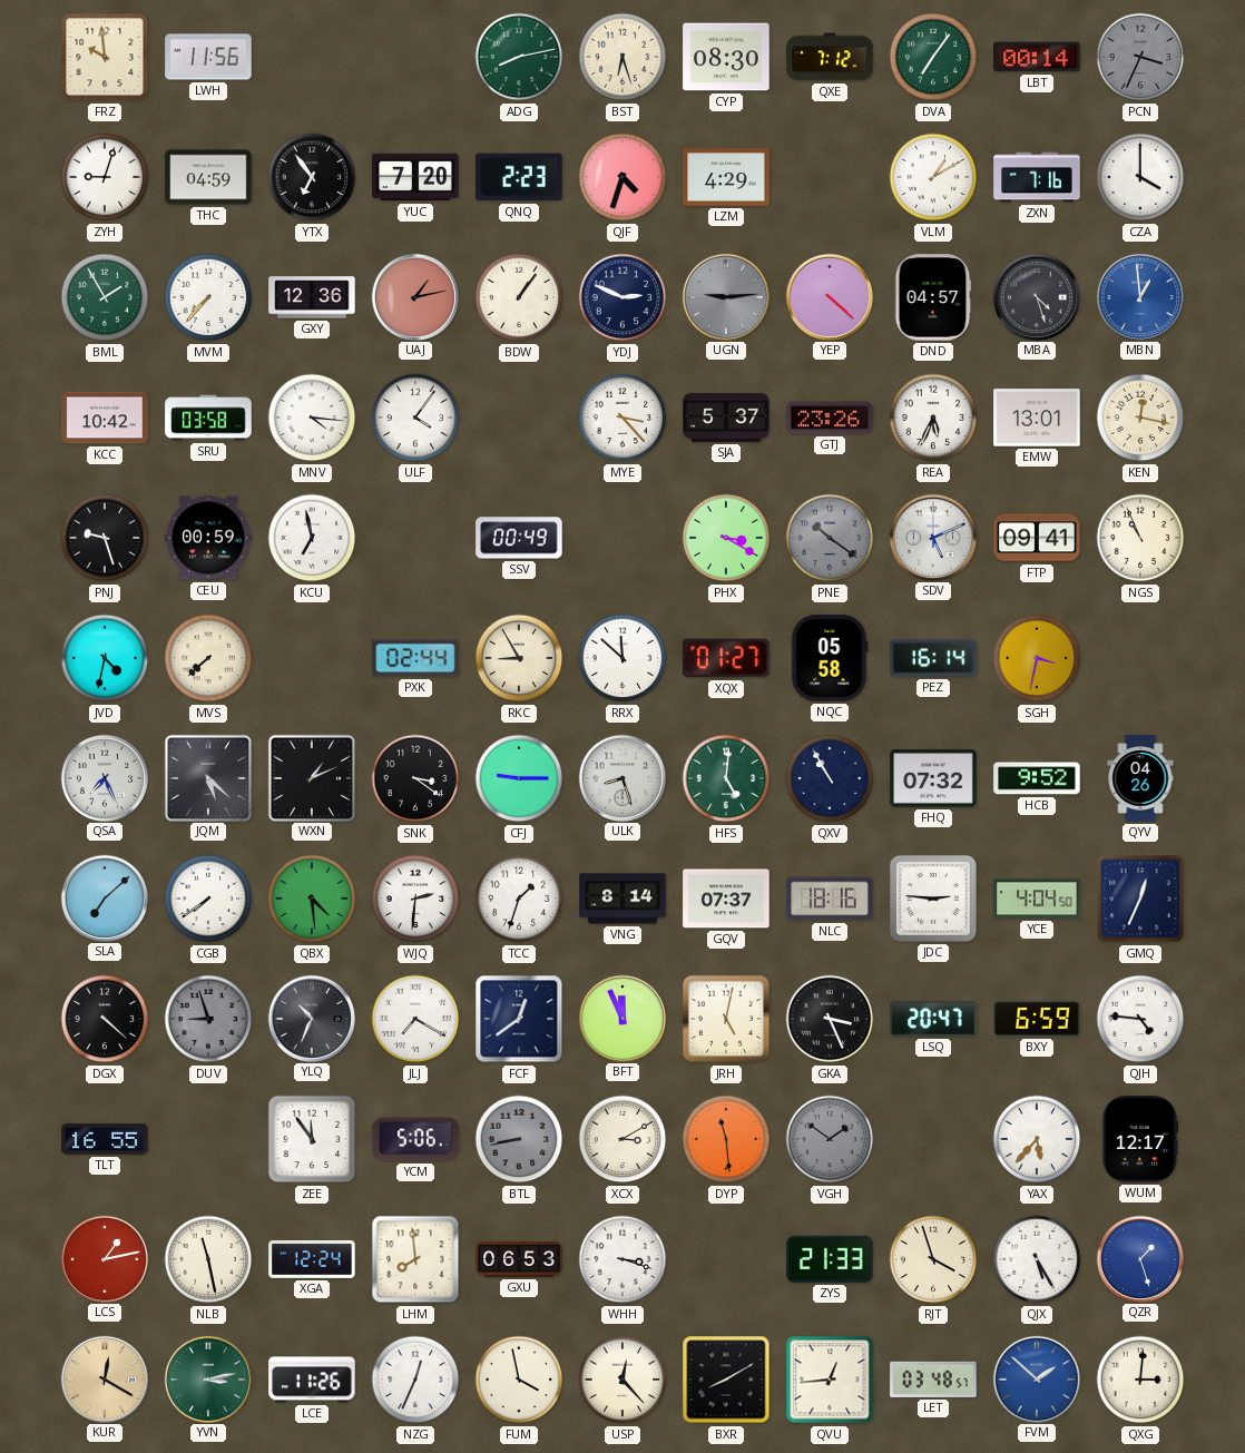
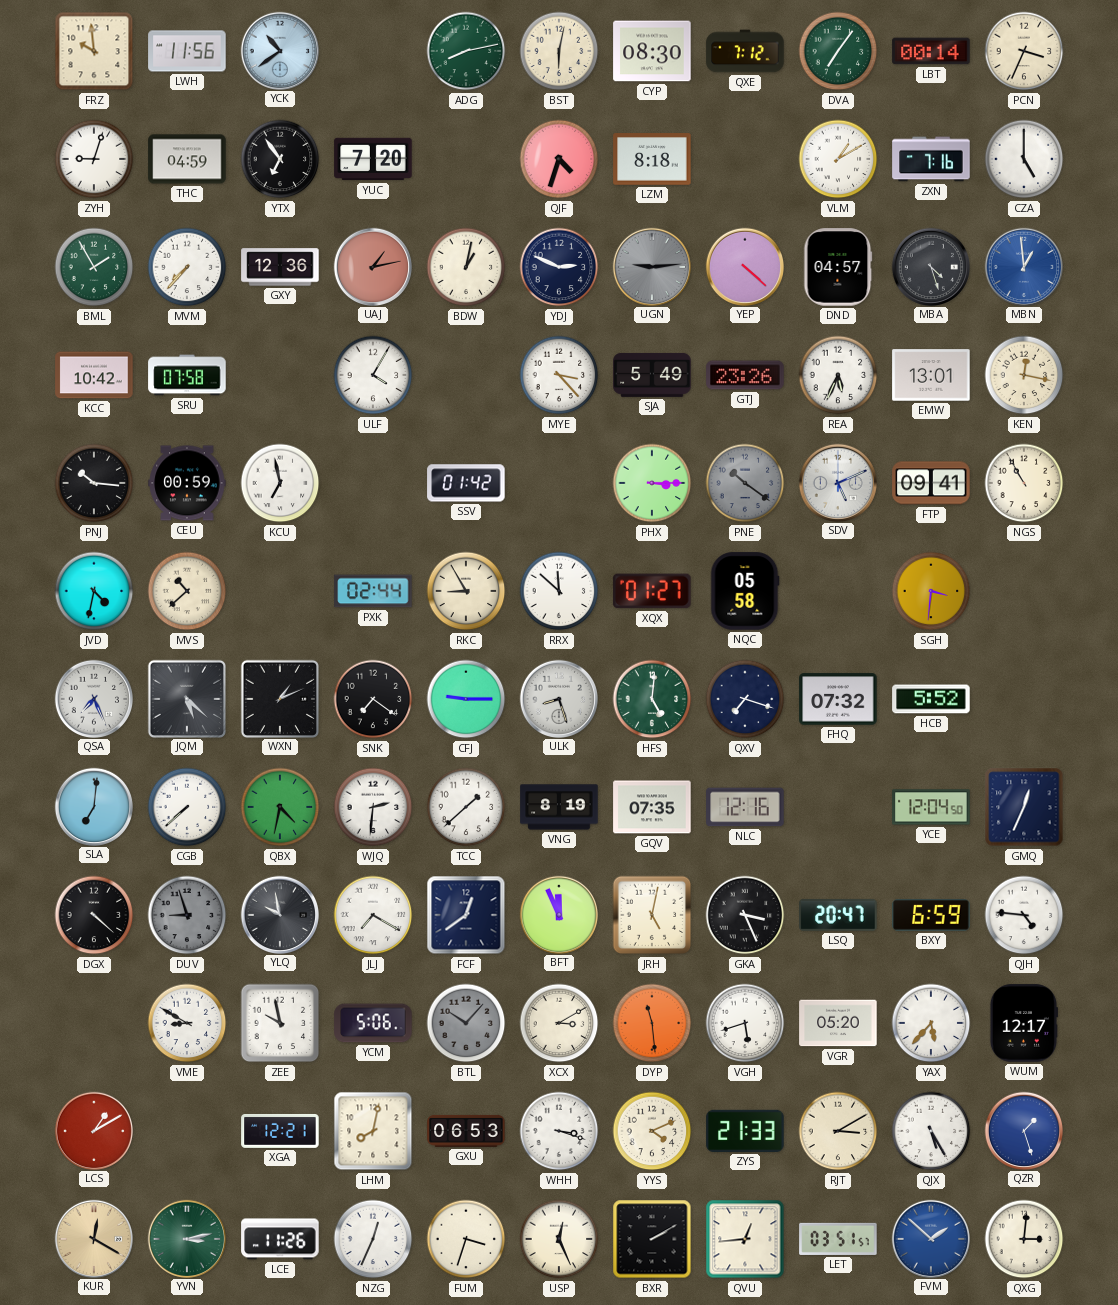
YCK: none -> 10:39
BST: 6:27 -> 6:02
PCN dial: grey -> cream
QNQ: 2:23 -> none
LZM: 4:29 -> 8:18
CZA: 4:00 -> 5:00
BDW: 1:06 -> 1:02
SRU: 03:58 -> 07:58
MNV: 4:16 -> none
ULF: 4:06 -> 4:05
SJA: 5:37 -> 5:49
PNJ: 9:27 -> 10:16
SSV: 00:49 -> 01:42
PHX: 3:20 -> 3:15
NGS: 10:56 -> 10:55
MVS: 7:38 -> 10:38
PEZ: 16:14 -> none
SGH: 3:32 -> 3:31
SNK: 3:21 -> 7:21
QXV: 10:55 -> 7:18
HCB: 9:52 -> 5:52
QYV: 04:26 -> none
SLA: 7:08 -> 7:01
CGB: 7:39 -> 7:38
QBX: 4:29 -> 4:32
TCC: 1:33 -> 1:38
VNG: 8:14 -> 8:19
GQV: 07:37 -> 07:35
NLC: 18:16 -> 12:16
JDC: 2:46 -> none
YCE: 4:04 -> 12:04
YLQ: 10:34 -> 9:58
TLT: 16:55 -> none
VME: none -> 8:50
ZEE: 11:54 -> 9:58
BTL: 8:43 -> 10:07
VGH: 1:51 -> 5:42
VGH dial: grey -> white
VGR: none -> 05:20
LCS: 1:13 -> 1:10
NLB: 11:28 -> none
XGA: 12:24 -> 12:21
LHM: 7:59 -> 8:02
YYS: none -> 4:11
RJT: 3:57 -> 3:10
FUM: 3:58 -> 3:33
USP: 12:23 -> 12:26
BXR: 8:10 -> 2:10
LET: 03:48 -> 03:51
